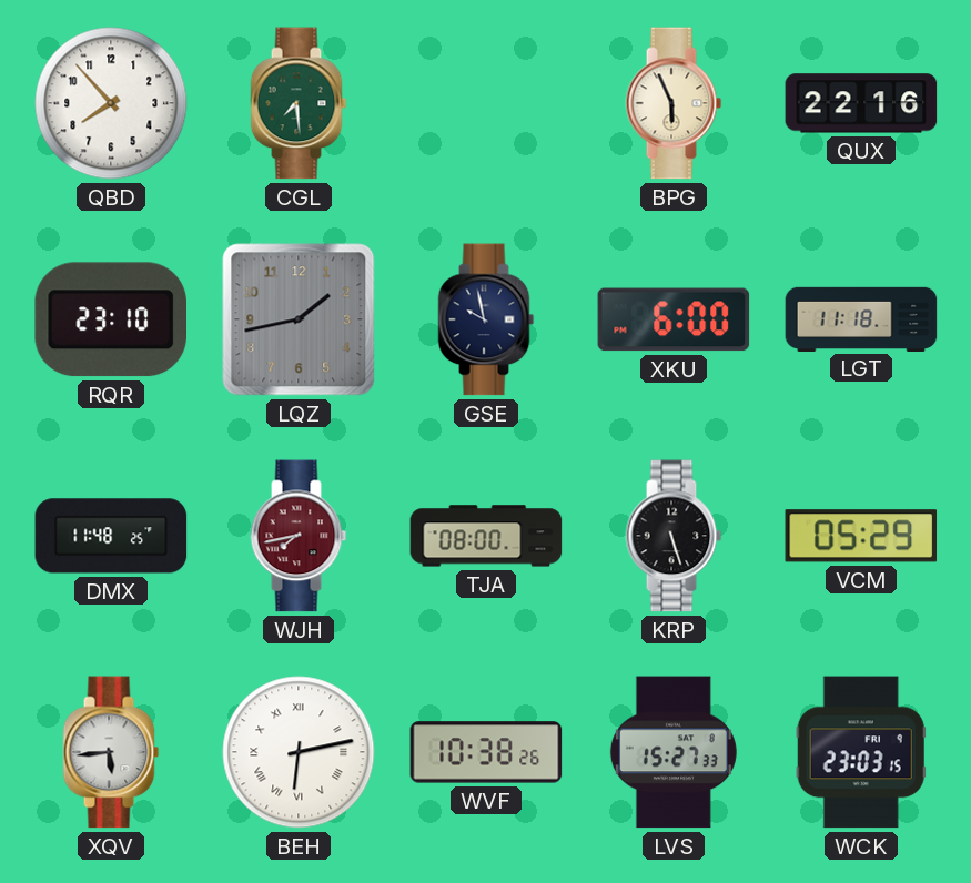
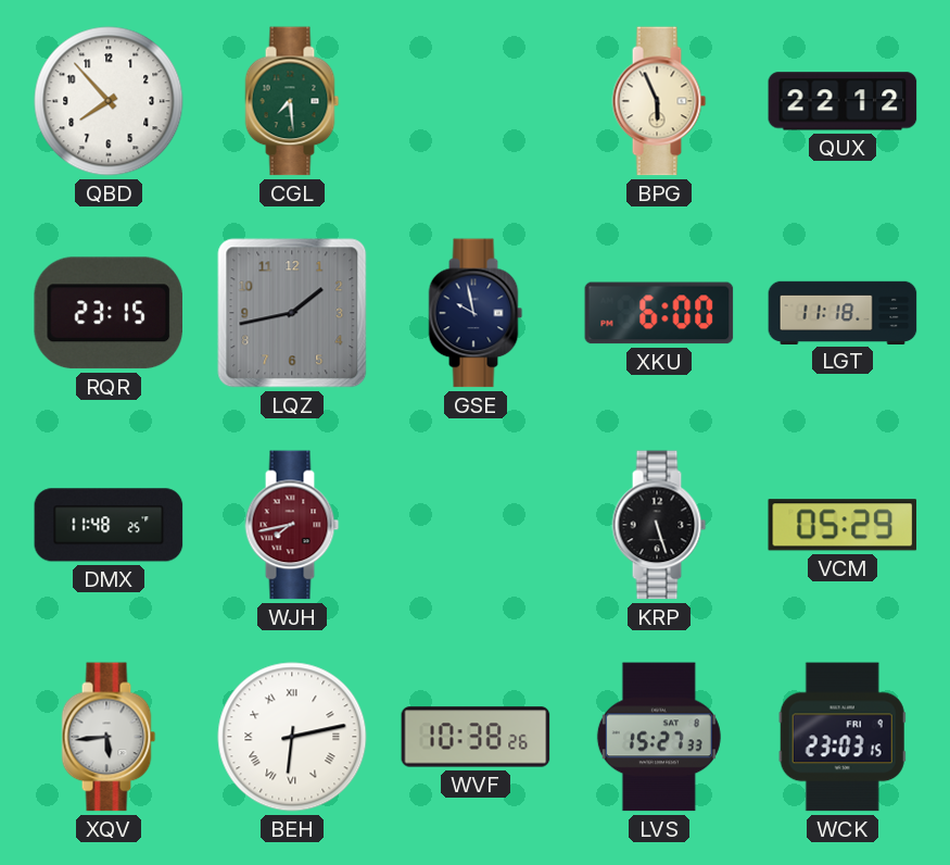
QUX: 22:16 -> 22:12
RQR: 23:10 -> 23:15
TJA: 08:00 -> none
